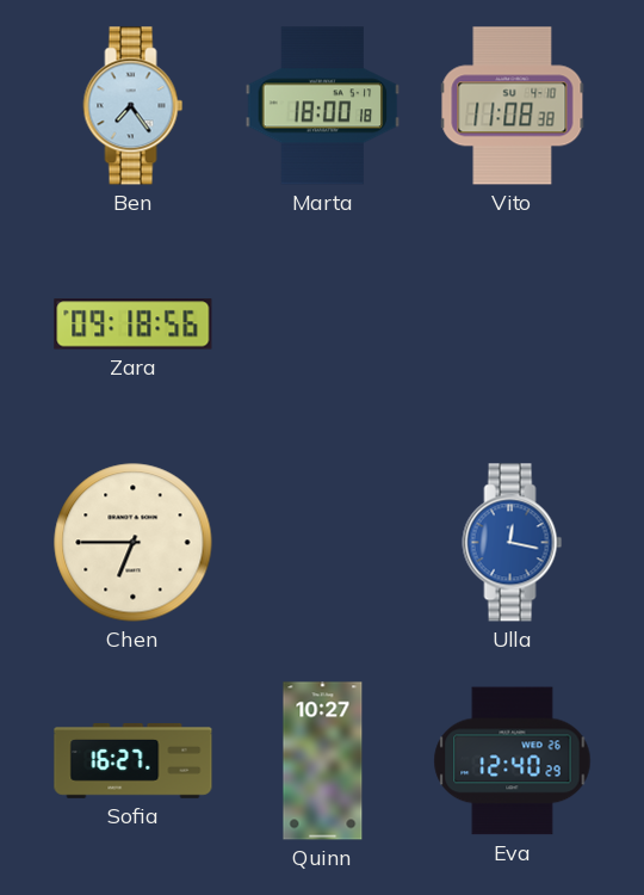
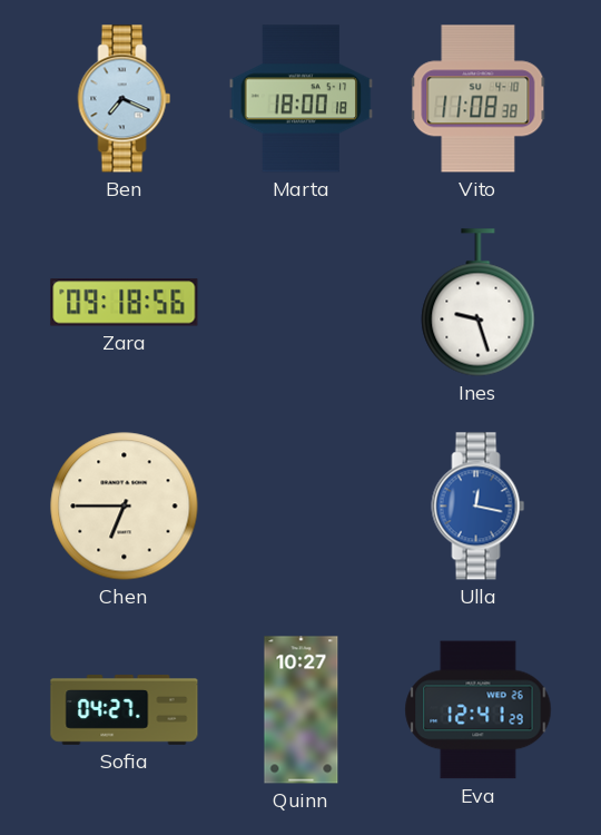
Ben: 7:24 -> 7:19
Ines: none -> 9:27
Sofia: 16:27 -> 04:27
Eva: 12:40 -> 12:41
